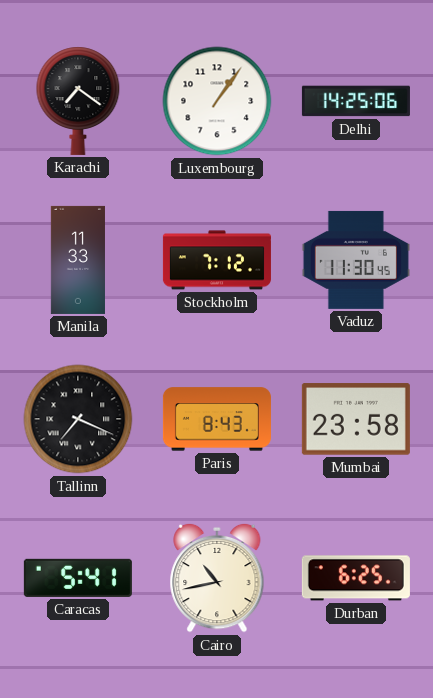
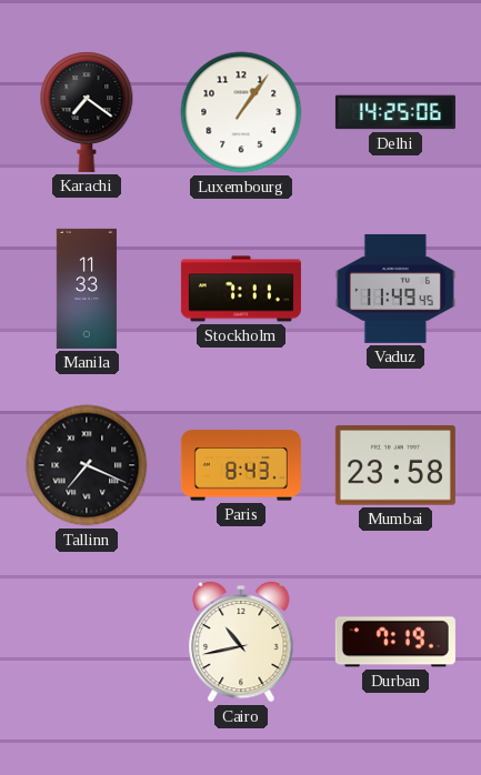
Stockholm: 7:12 -> 7:11
Vaduz: 11:30 -> 11:49
Caracas: 5:41 -> none
Durban: 6:25 -> 7:19
